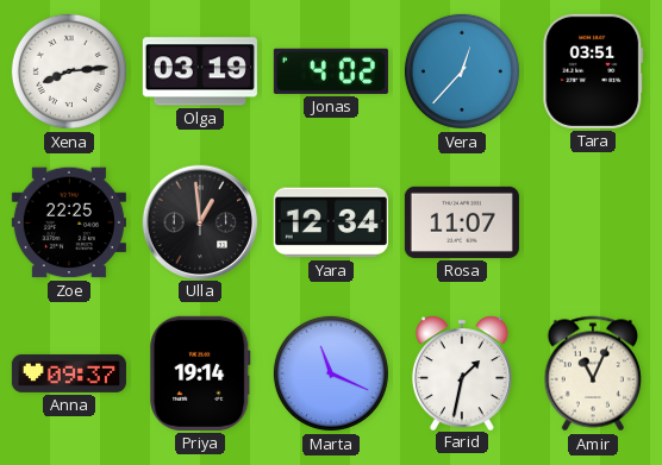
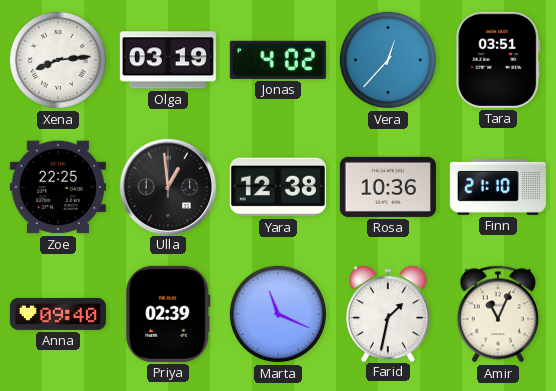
Yara: 12:34 -> 12:38
Rosa: 11:07 -> 10:36
Finn: none -> 21:10
Anna: 09:37 -> 09:40
Priya: 19:14 -> 02:39
